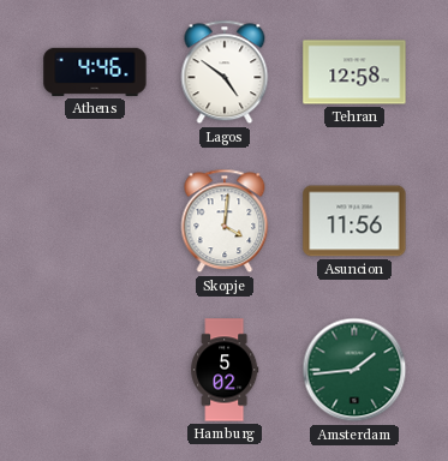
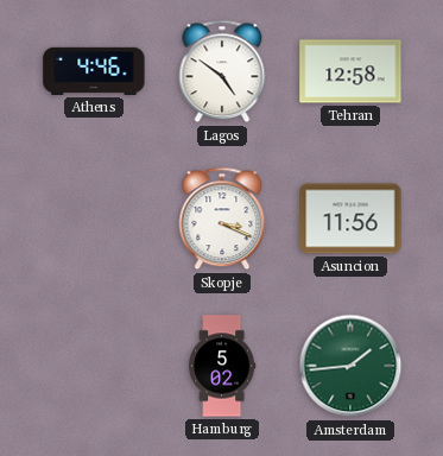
Skopje: 4:01 -> 3:19
